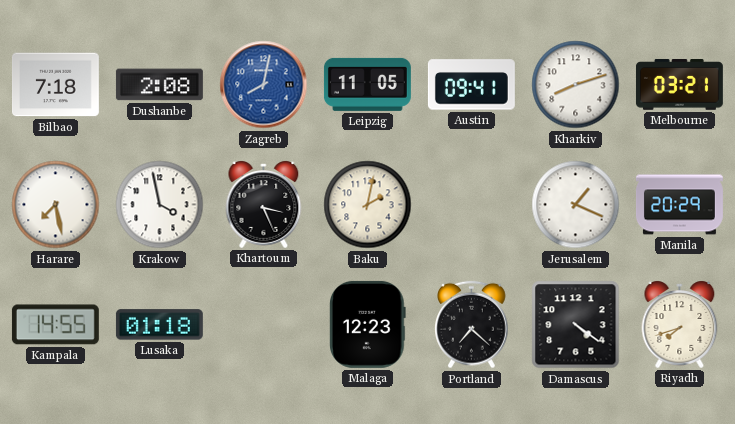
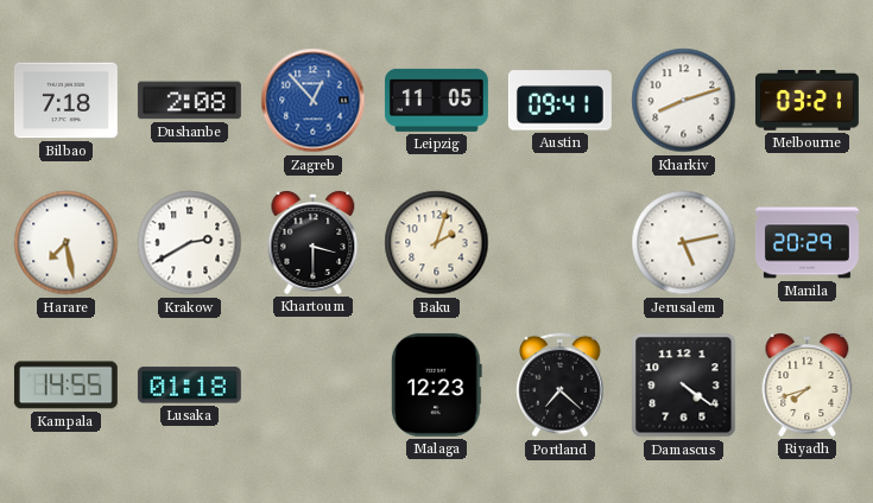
Zagreb: 8:02 -> 12:53
Krakow: 3:58 -> 2:40
Khartoum: 3:26 -> 3:30
Baku: 2:02 -> 2:03
Jerusalem: 1:19 -> 5:13
